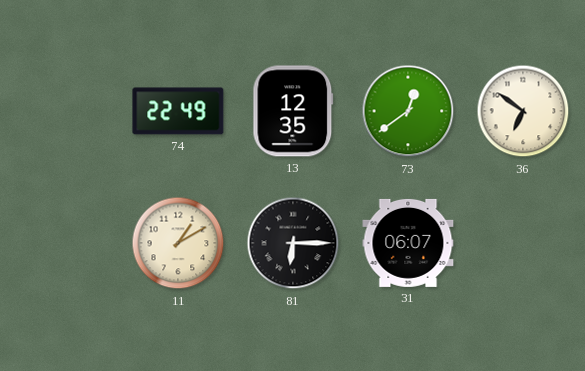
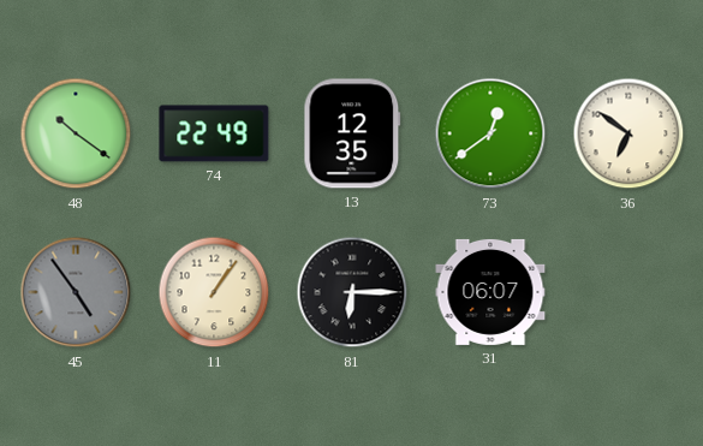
48: none -> 10:21
45: none -> 4:54
11: 1:10 -> 1:06
